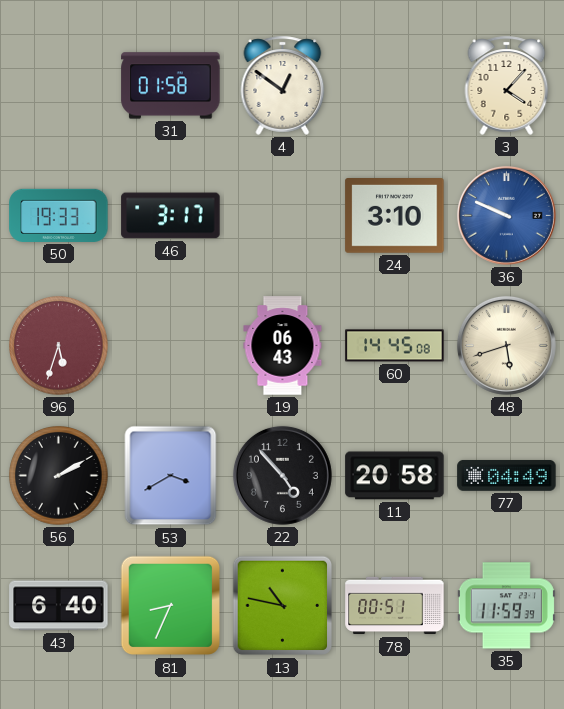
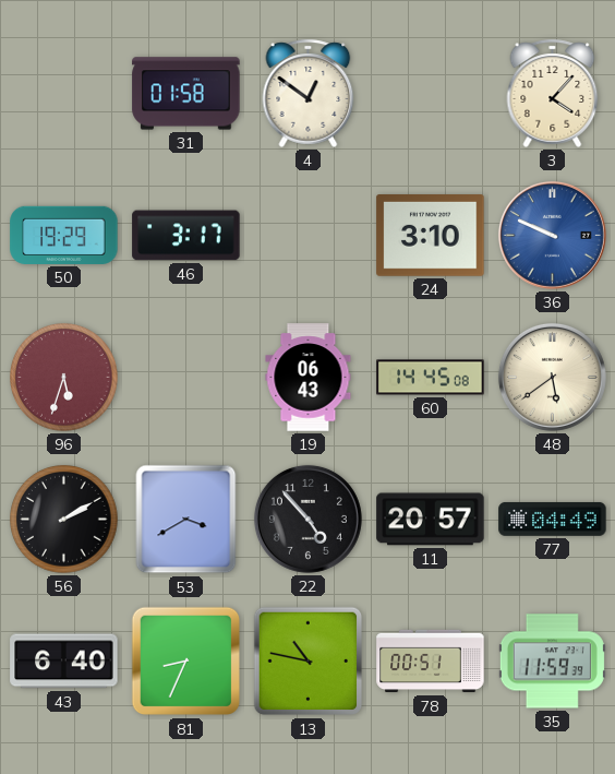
50: 19:33 -> 19:29
48: 5:42 -> 5:39
11: 20:58 -> 20:57
